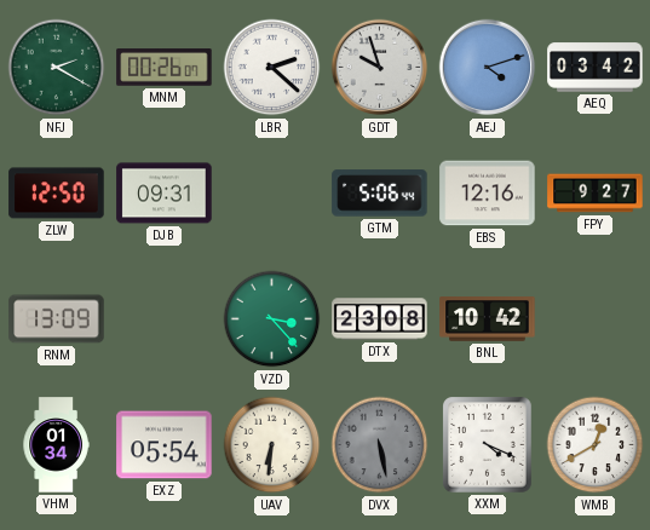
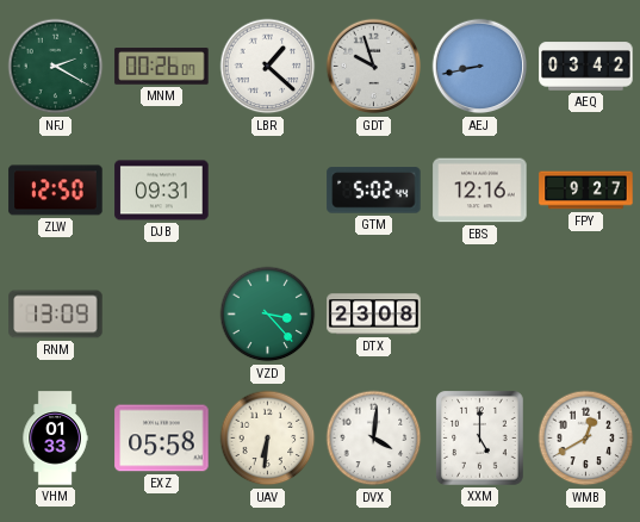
LBR: 2:22 -> 1:22
AEJ: 4:12 -> 8:43
GTM: 5:06 -> 5:02
BNL: 10:42 -> none
VHM: 01:34 -> 01:33
EXZ: 05:54 -> 05:58
DVX: 5:28 -> 4:01
DVX dial: grey -> white
XXM: 4:19 -> 5:00
